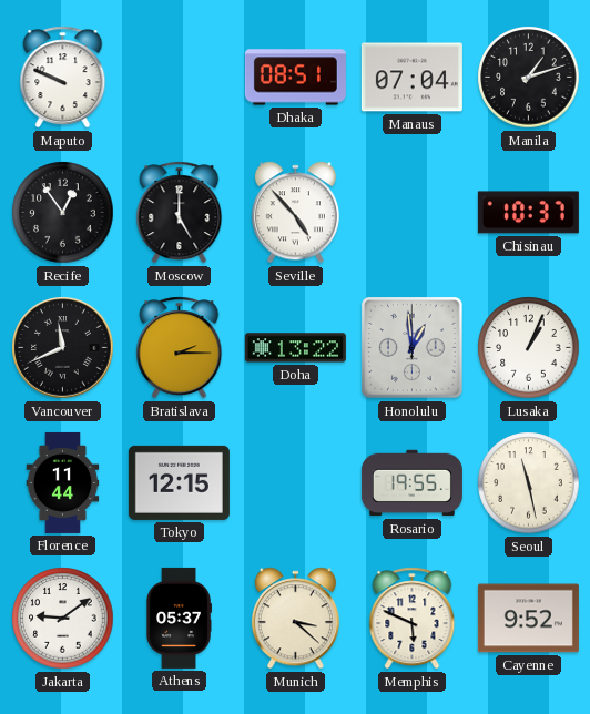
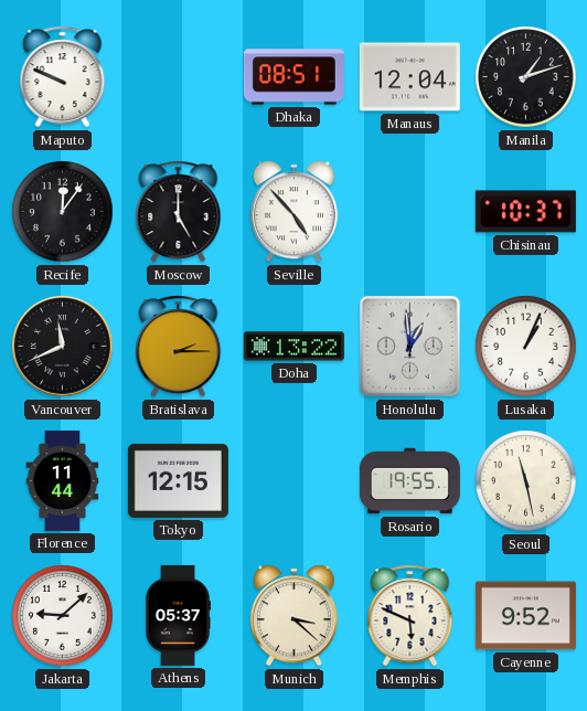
Manaus: 07:04 -> 12:04
Recife: 12:54 -> 12:06
Jakarta: 9:09 -> 9:08
